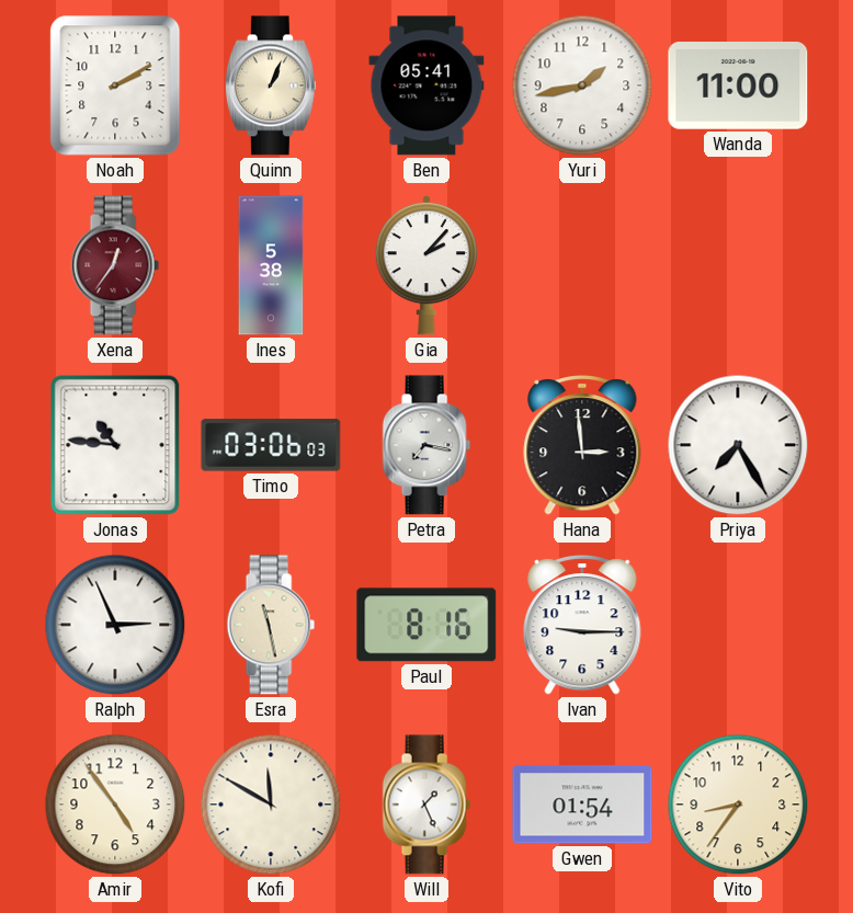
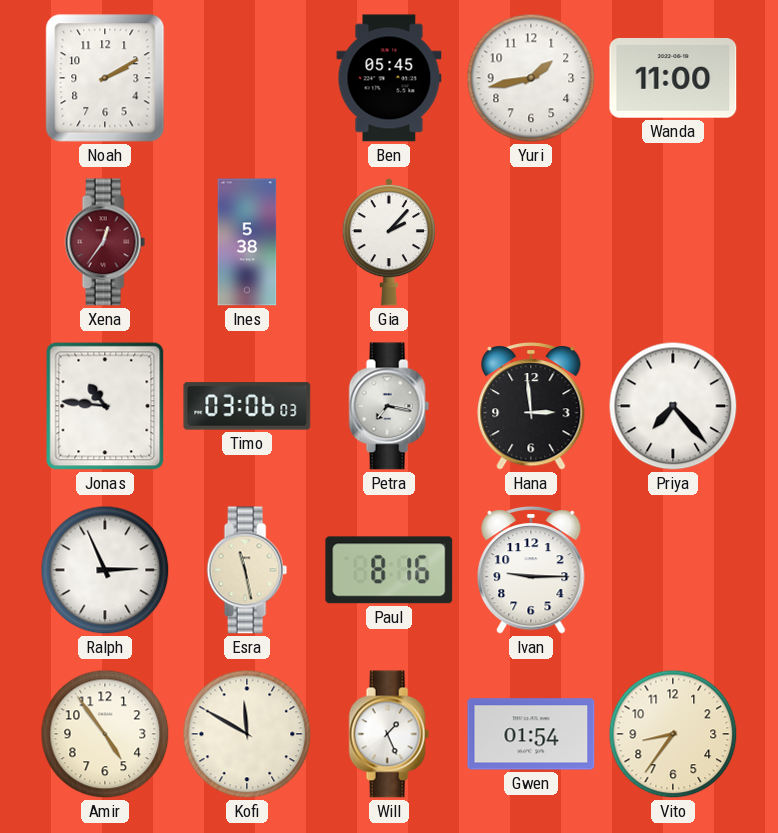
Quinn: 1:04 -> none
Ben: 05:41 -> 05:45
Priya: 7:25 -> 7:23
